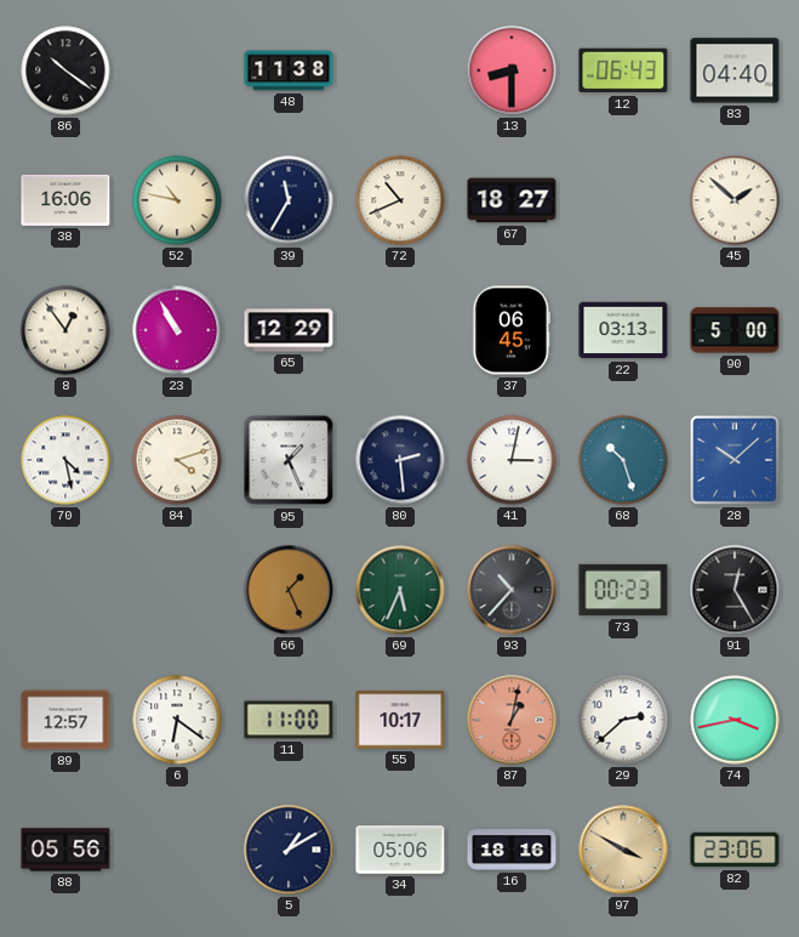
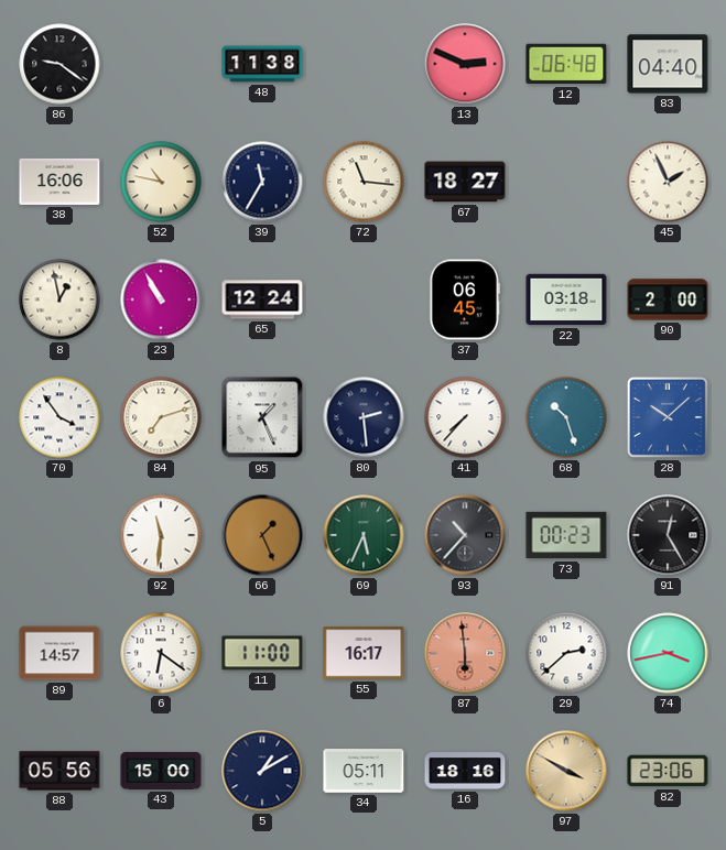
86: 10:21 -> 9:21
13: 8:30 -> 2:49
12: 06:43 -> 06:48
72: 10:41 -> 11:16
45: 1:52 -> 1:56
8: 12:54 -> 12:58
65: 12:29 -> 12:24
22: 03:13 -> 03:18
90: 5:00 -> 2:00
70: 4:28 -> 3:54
84: 4:12 -> 7:12
41: 3:02 -> 7:37
92: none -> 11:31
89: 12:57 -> 14:57
55: 10:17 -> 16:17
87: 1:02 -> 5:59
43: none -> 15:00
34: 05:06 -> 05:11
